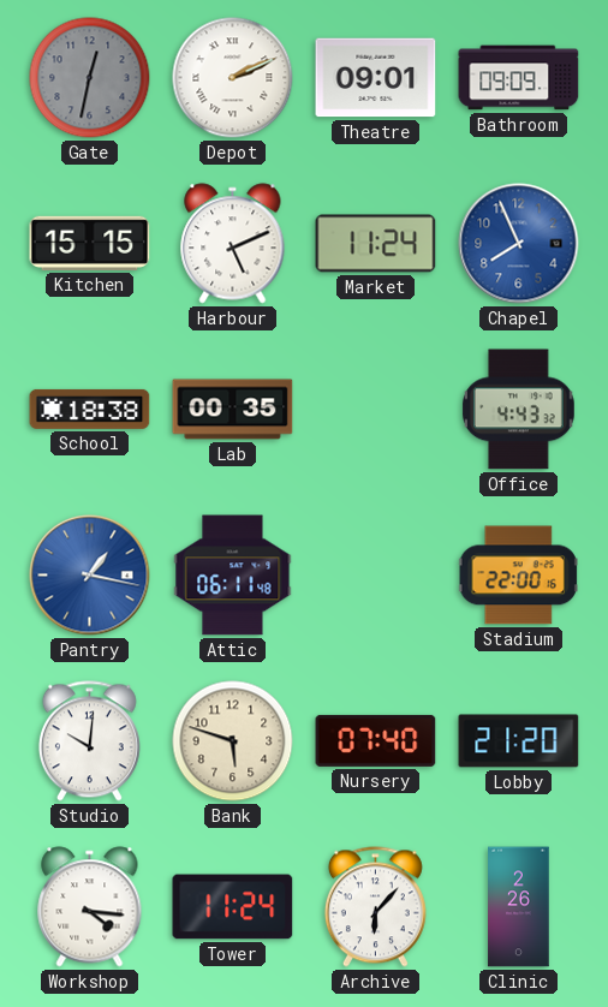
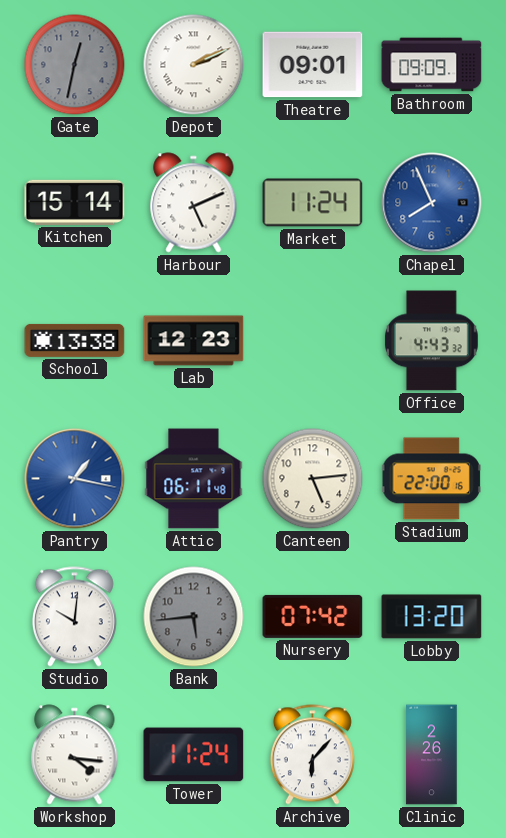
Kitchen: 15:15 -> 15:14
School: 18:38 -> 13:38
Lab: 00:35 -> 12:23
Canteen: none -> 5:14
Bank: 5:48 -> 5:44
Bank dial: cream -> grey
Nursery: 07:40 -> 07:42
Lobby: 21:20 -> 13:20
